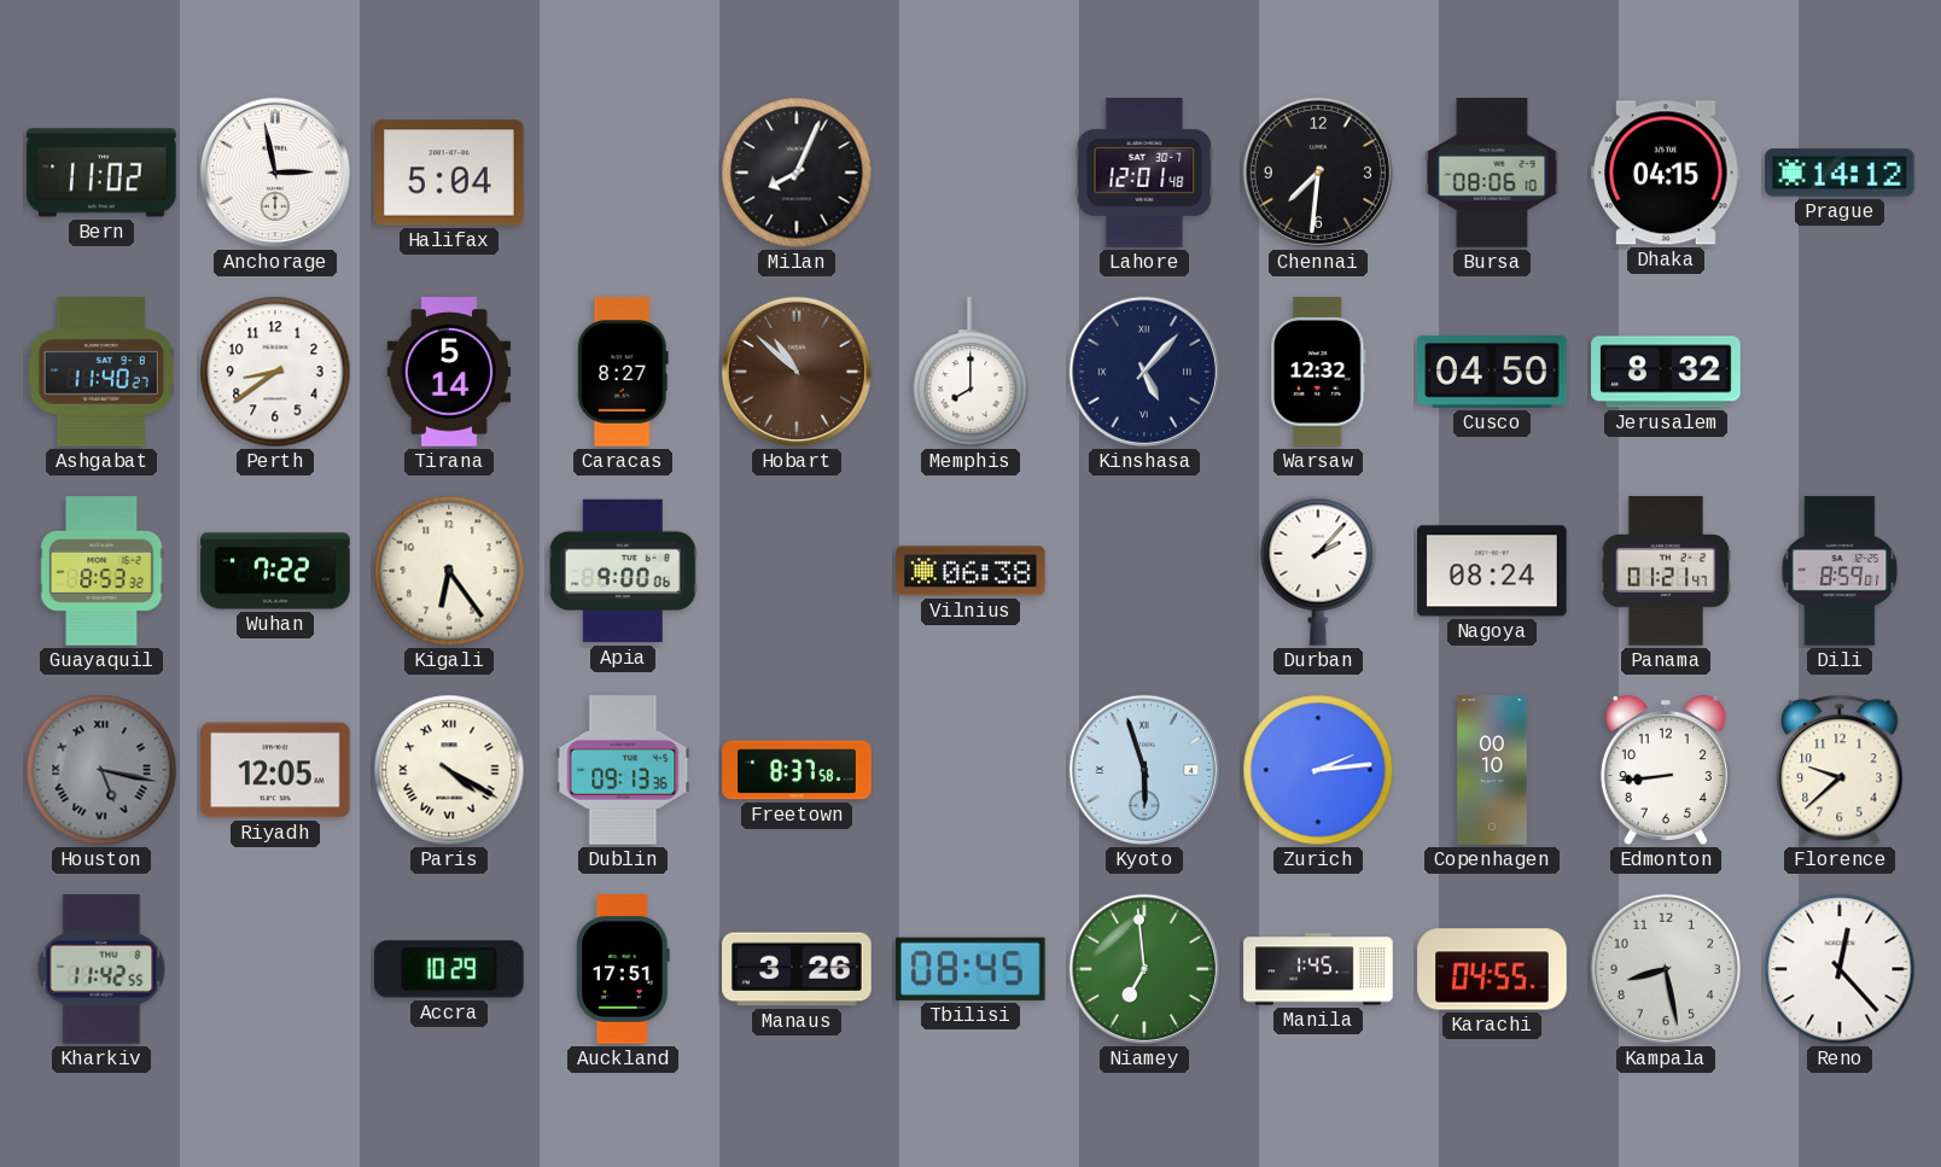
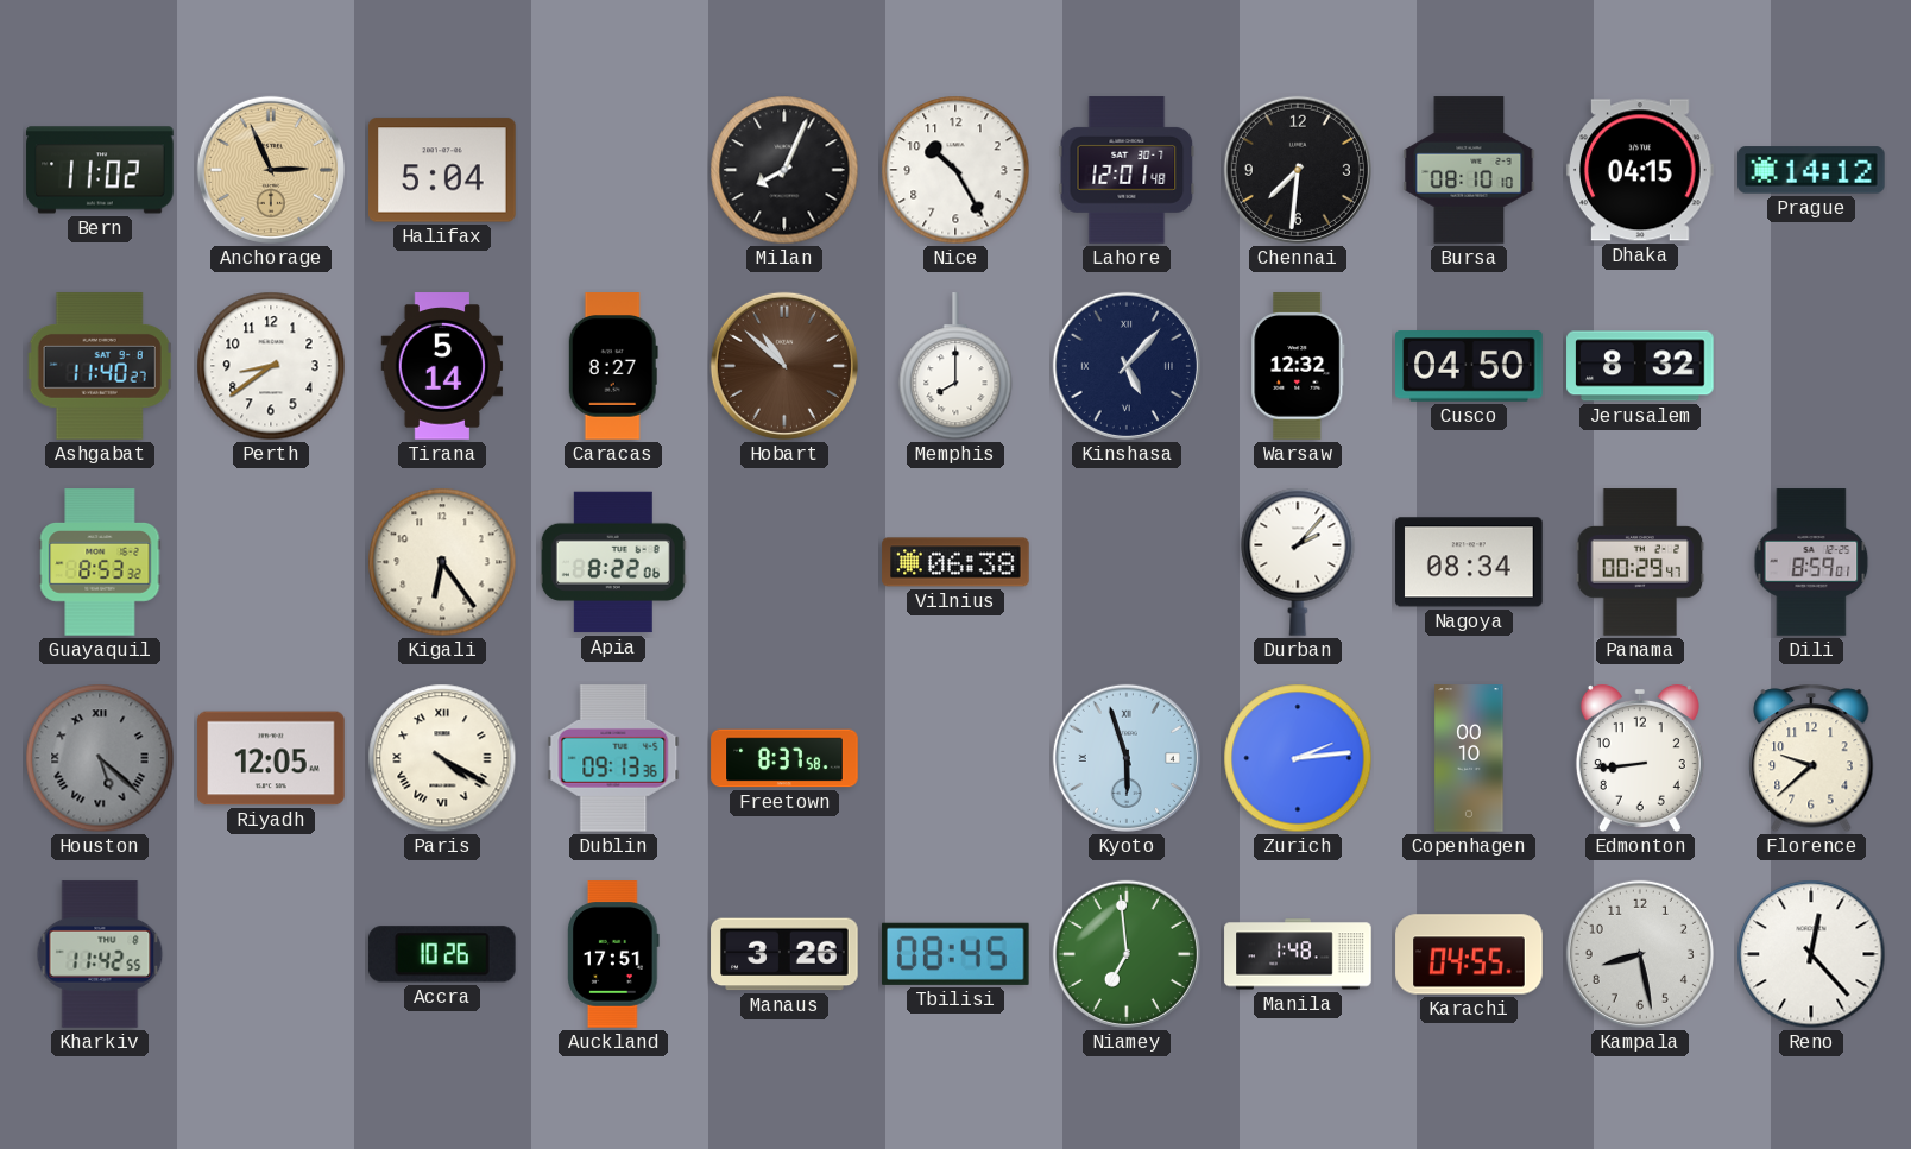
Anchorage: 2:58 -> 2:56
Anchorage dial: white -> champagne
Nice: none -> 10:25
Bursa: 08:06 -> 08:10
Wuhan: 7:22 -> none
Apia: 9:00 -> 8:22
Nagoya: 08:24 -> 08:34
Panama: 01:21 -> 00:29
Houston: 5:17 -> 5:22
Accra: 10:29 -> 10:26
Manila: 1:45 -> 1:48
